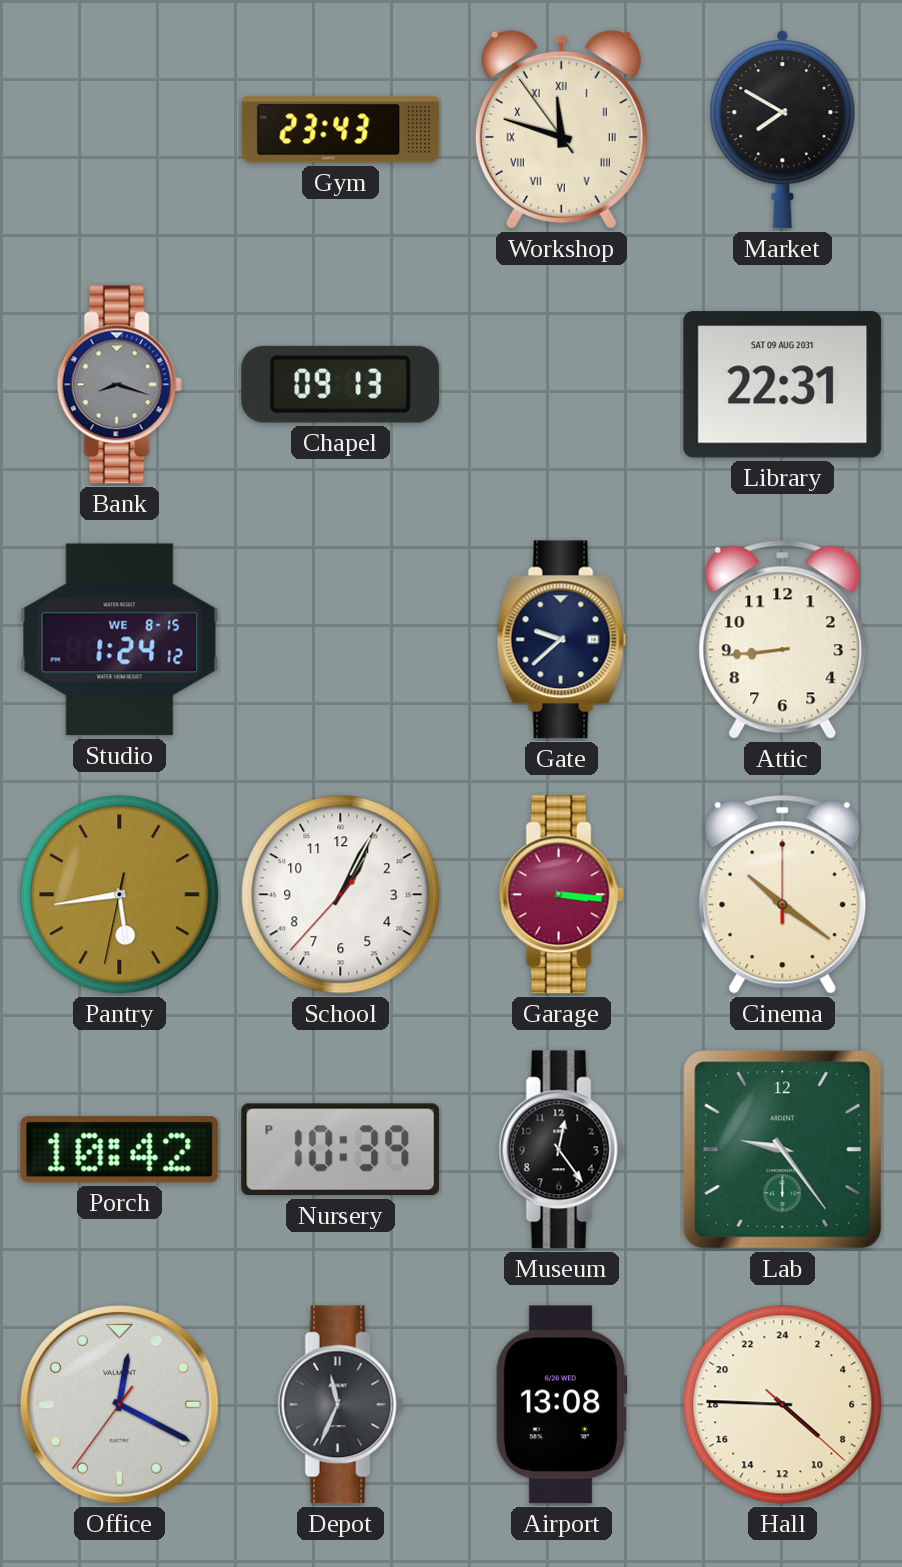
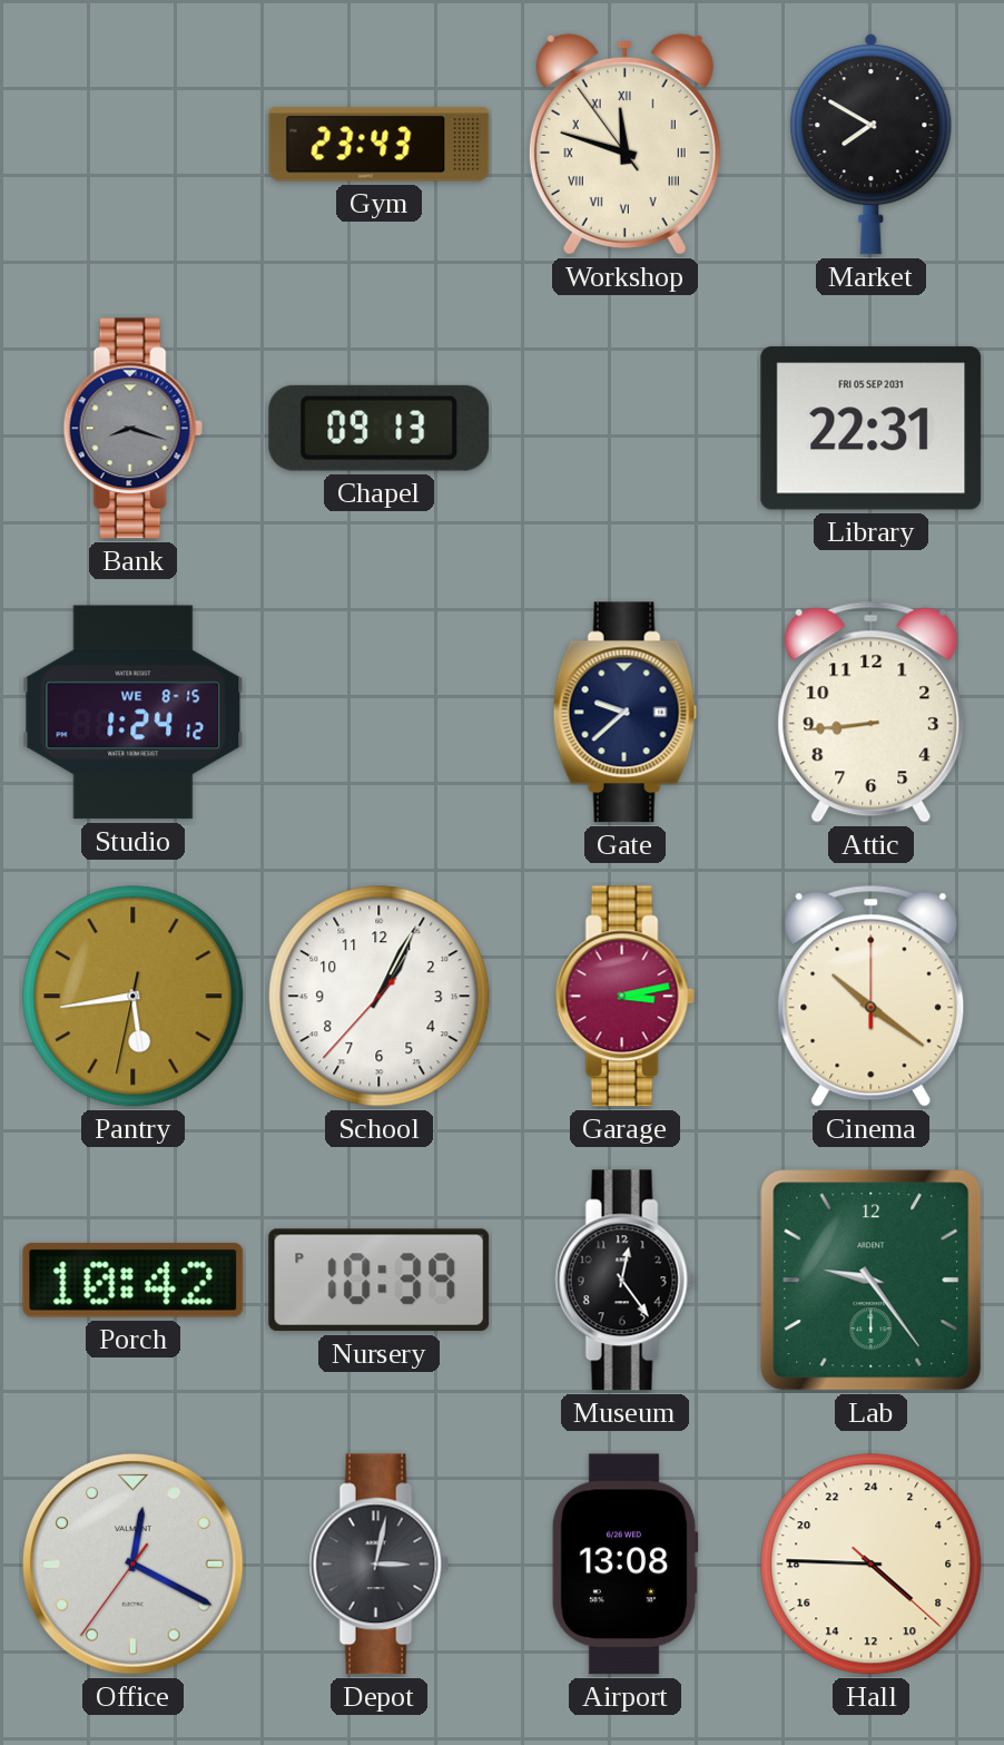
Library date: SAT 09 AUG 2031 -> FRI 05 SEP 2031
Garage: 3:16 -> 3:13
Depot: 11:34 -> 3:02
